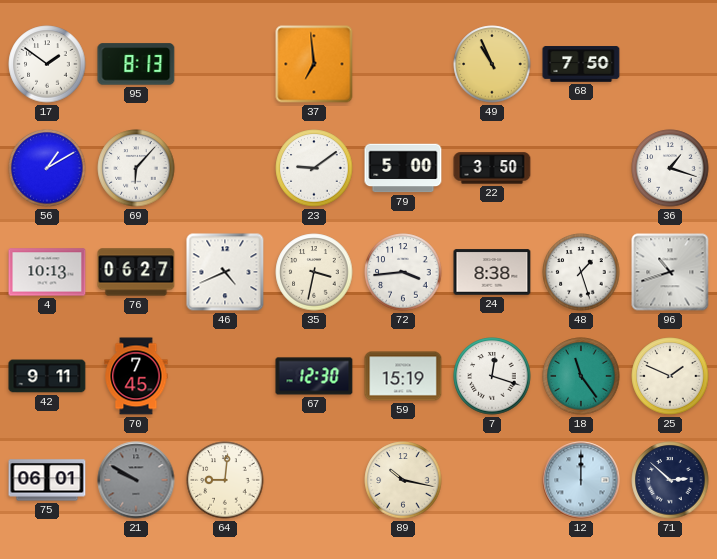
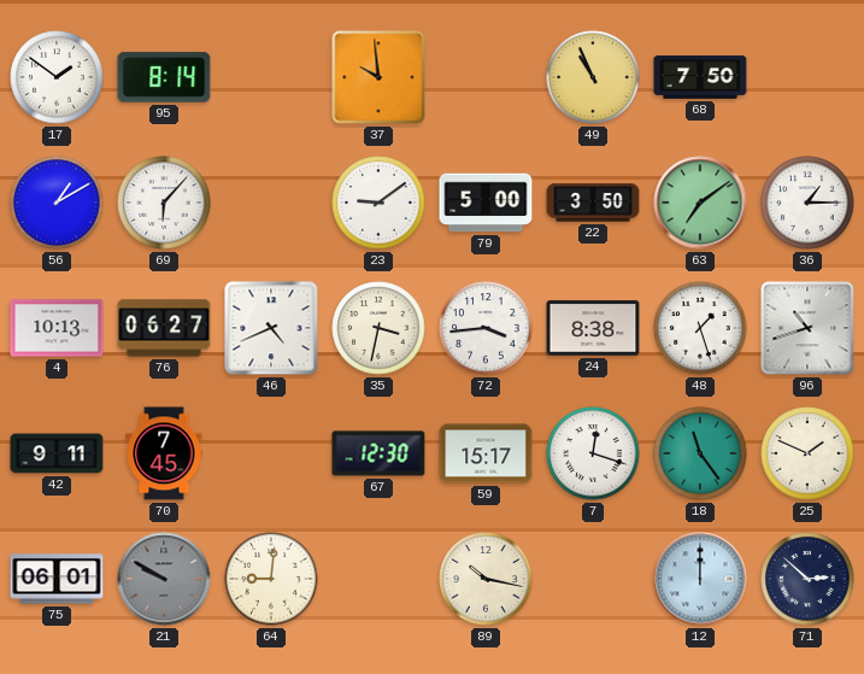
95: 8:13 -> 8:14
37: 6:59 -> 9:59
63: none -> 7:09
36: 1:18 -> 1:15
59: 15:19 -> 15:17
